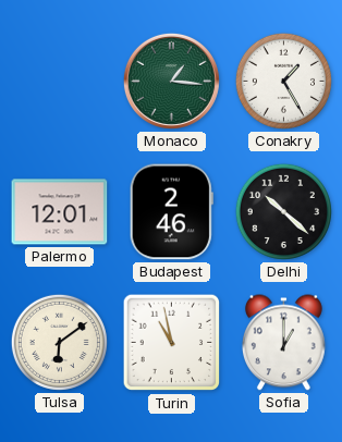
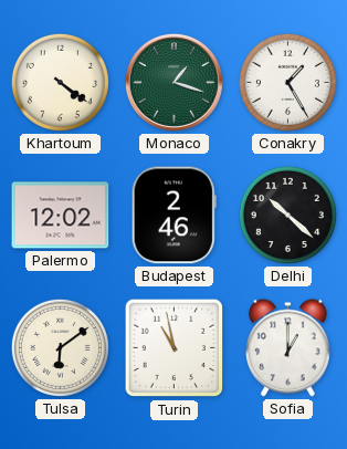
Khartoum: none -> 4:21
Monaco: 1:16 -> 1:18
Palermo: 12:01 -> 12:02
